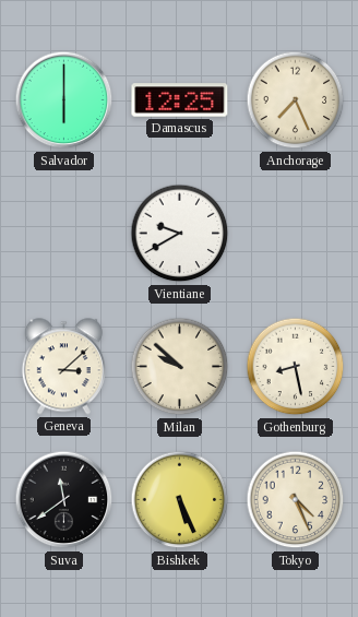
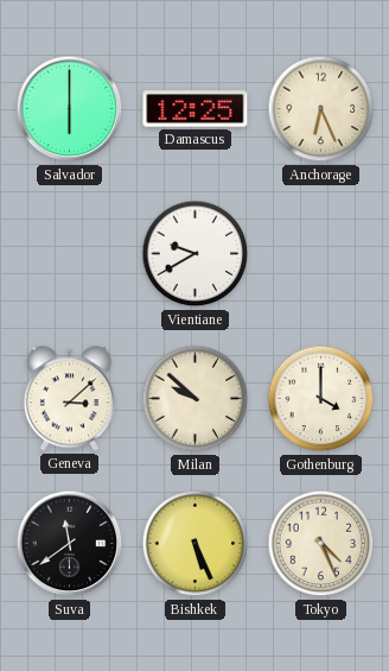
Anchorage: 7:26 -> 6:26
Gothenburg: 8:28 -> 4:00
